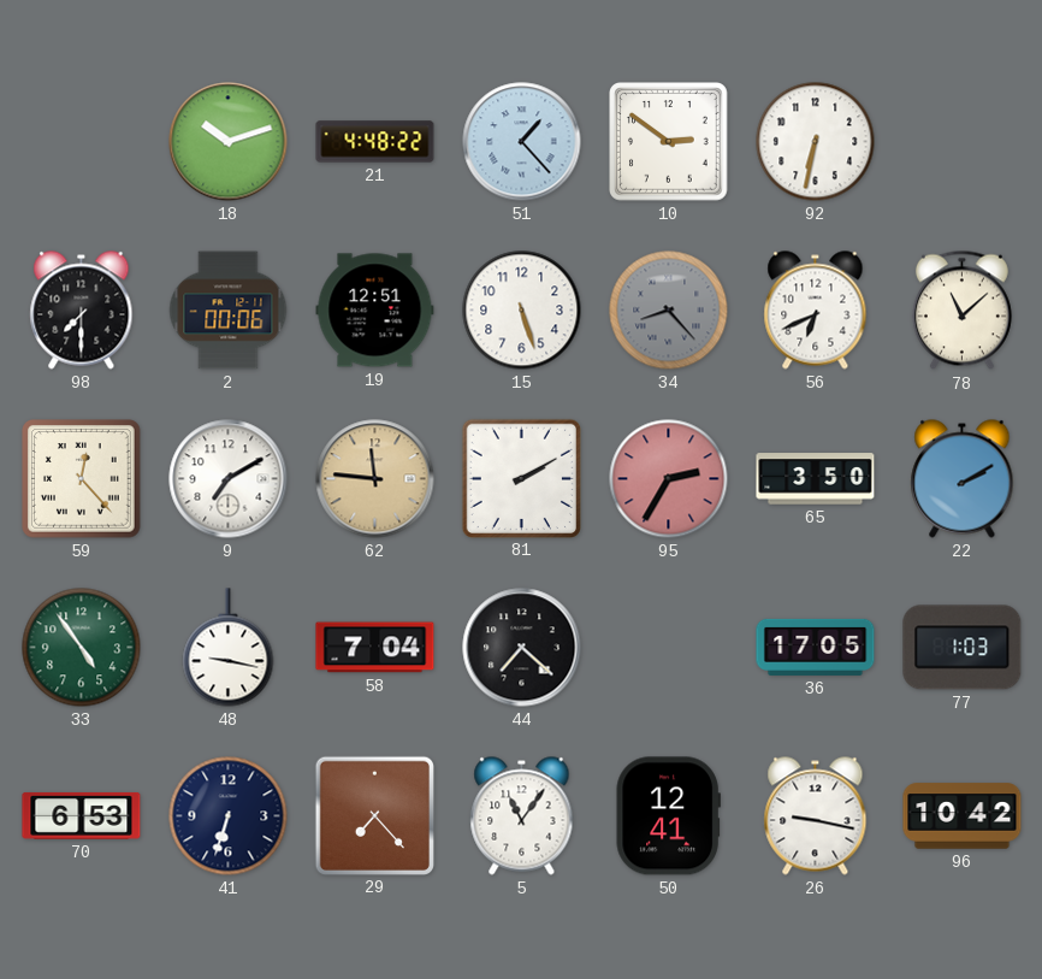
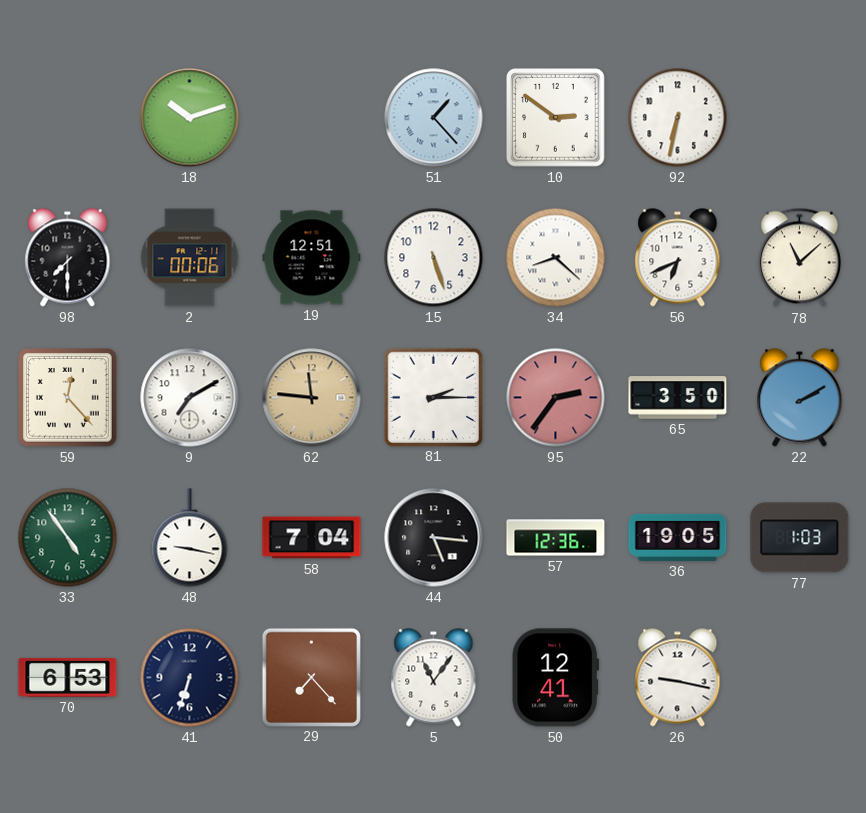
21: 4:48 -> none
34: 8:23 -> 8:22
34 dial: grey -> white
81: 2:10 -> 2:15
95: 2:35 -> 2:36
44: 7:22 -> 5:16
57: none -> 12:36
36: 17:05 -> 19:05
96: 10:42 -> none
